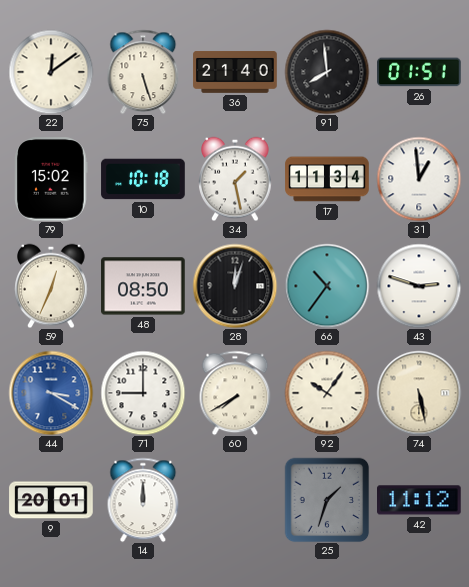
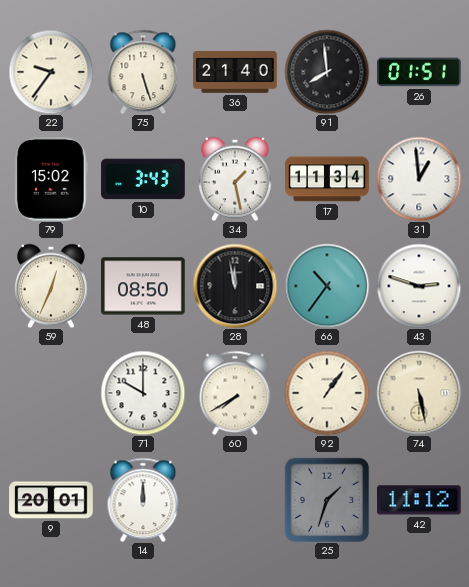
22: 12:09 -> 9:36
10: 10:18 -> 3:43
28: 12:03 -> 11:58
44: 3:20 -> none
71: 9:00 -> 10:00
92: 10:06 -> 1:06
